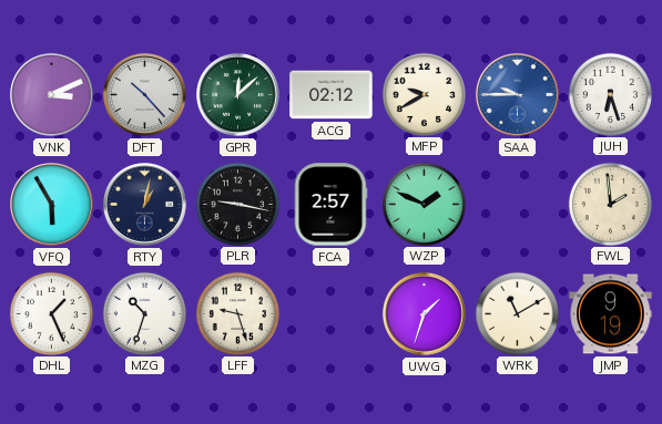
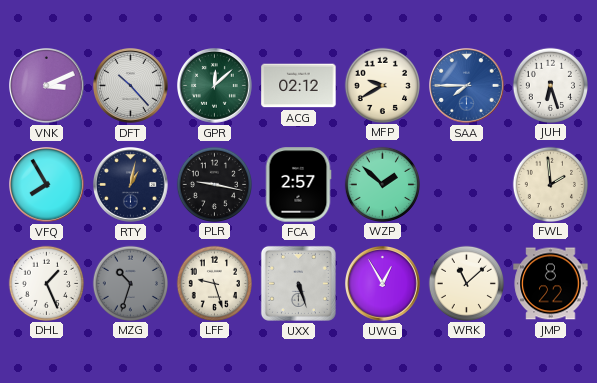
SAA: 9:45 -> 7:45
VFQ: 5:55 -> 7:55
WZP: 1:49 -> 1:52
MZG dial: white -> grey
UXX: none -> 5:27
UWG: 1:33 -> 12:55
WRK: 11:10 -> 11:08
JMP: 9:19 -> 8:22
